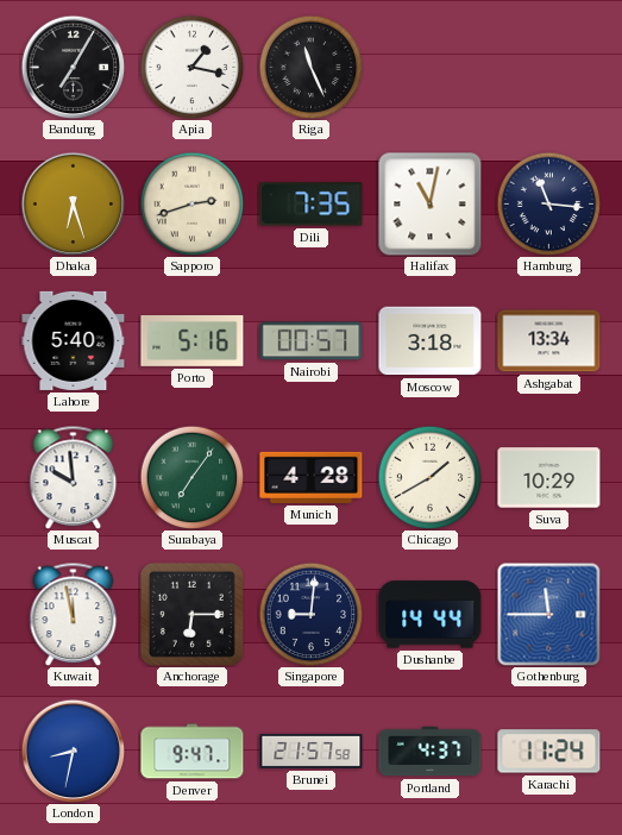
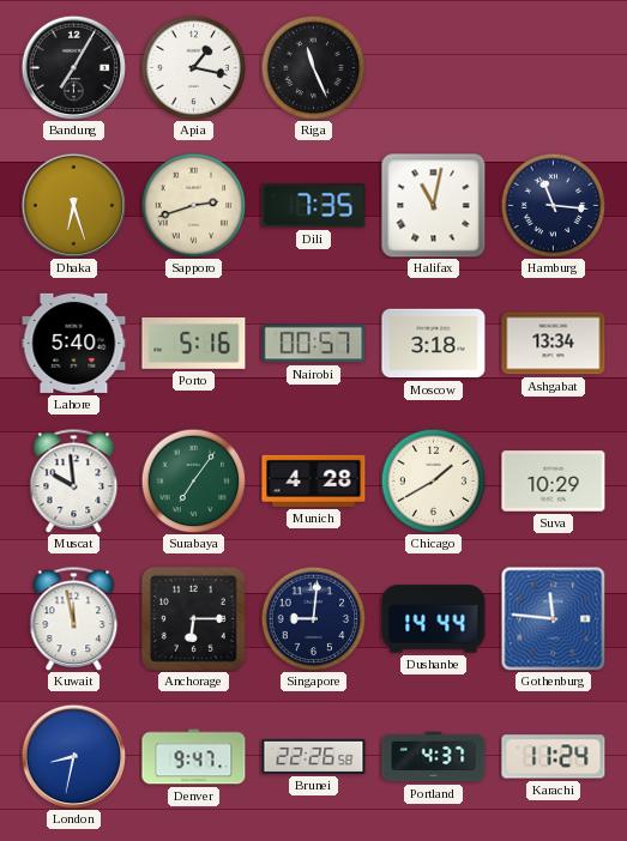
Gothenburg: 11:45 -> 11:46
Brunei: 21:57 -> 22:26
